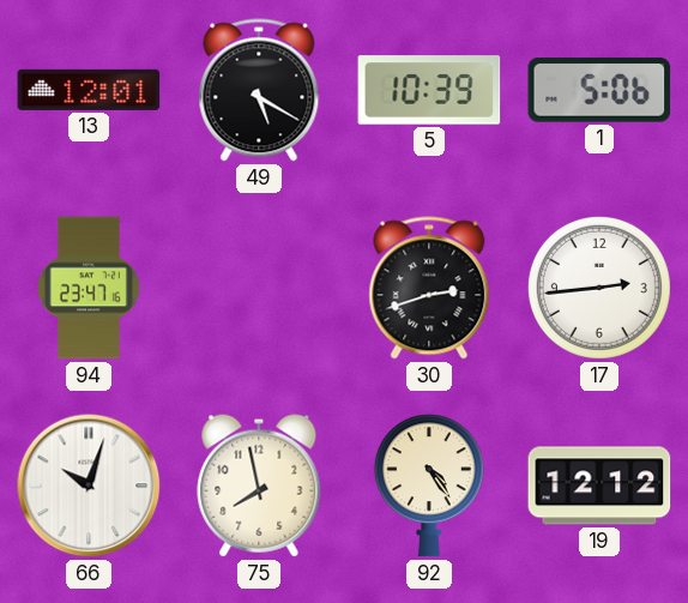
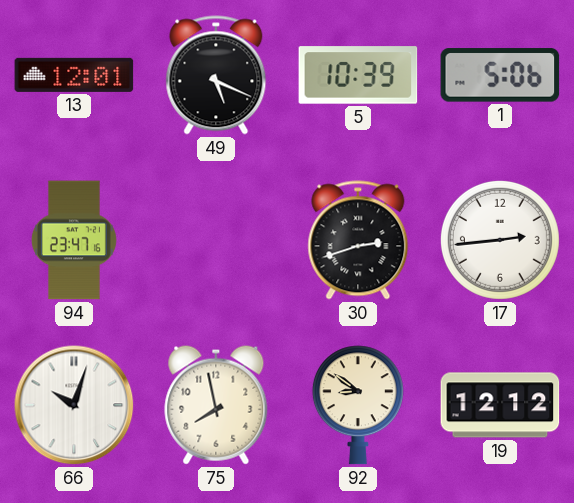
49: 5:20 -> 5:19
92: 4:24 -> 8:51
